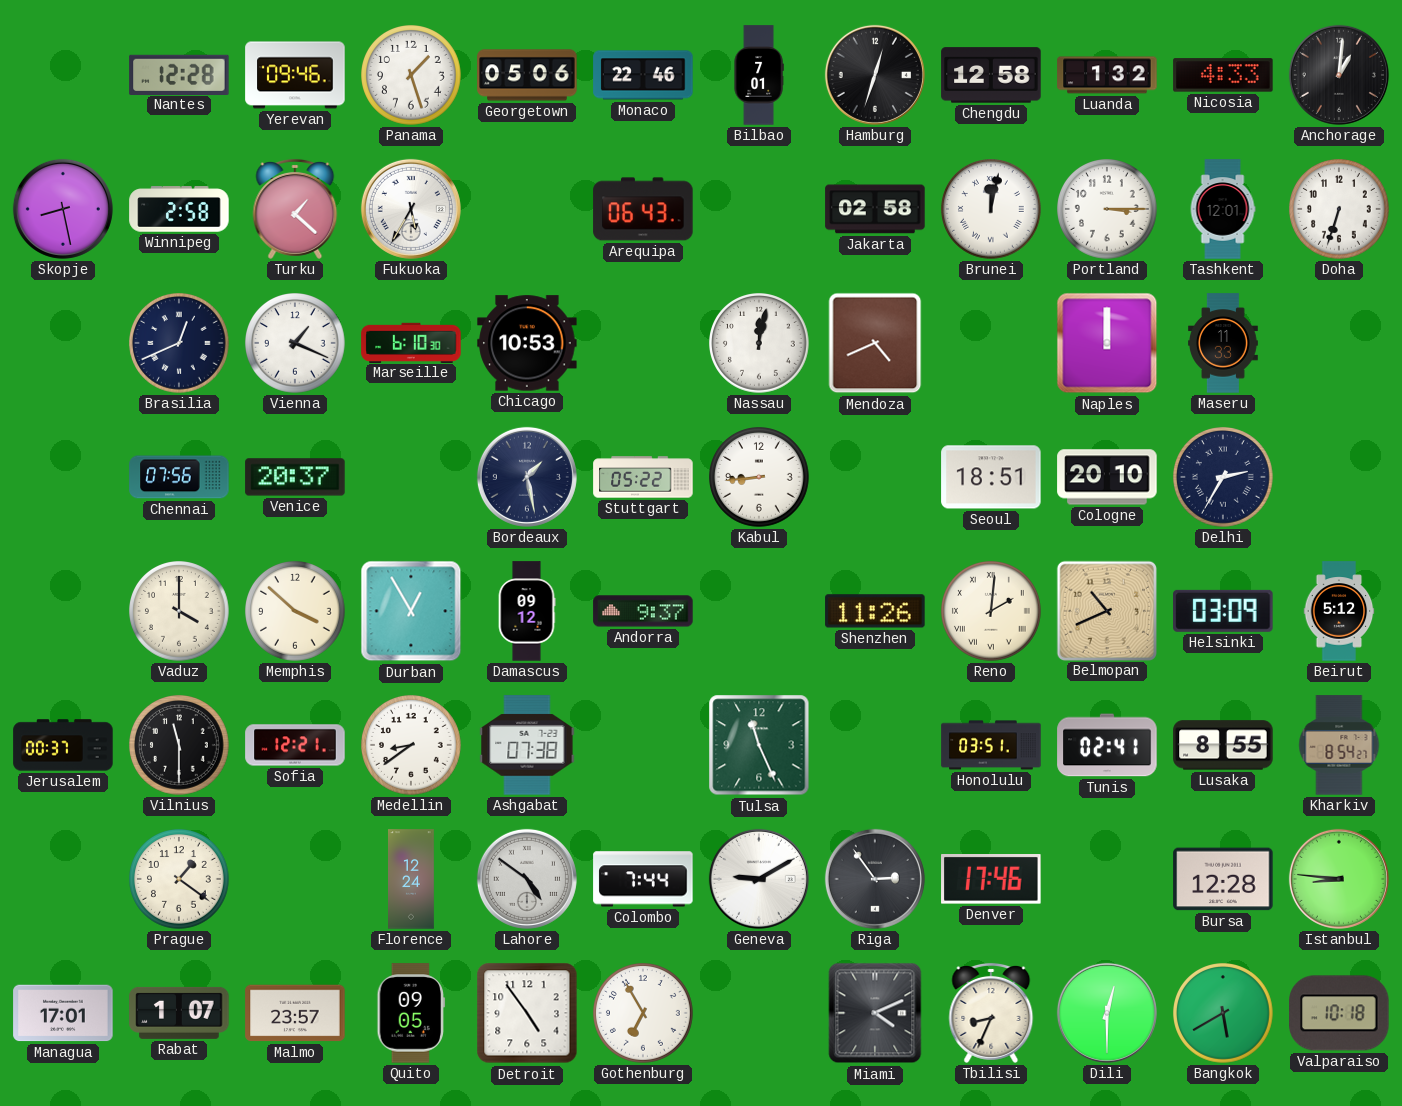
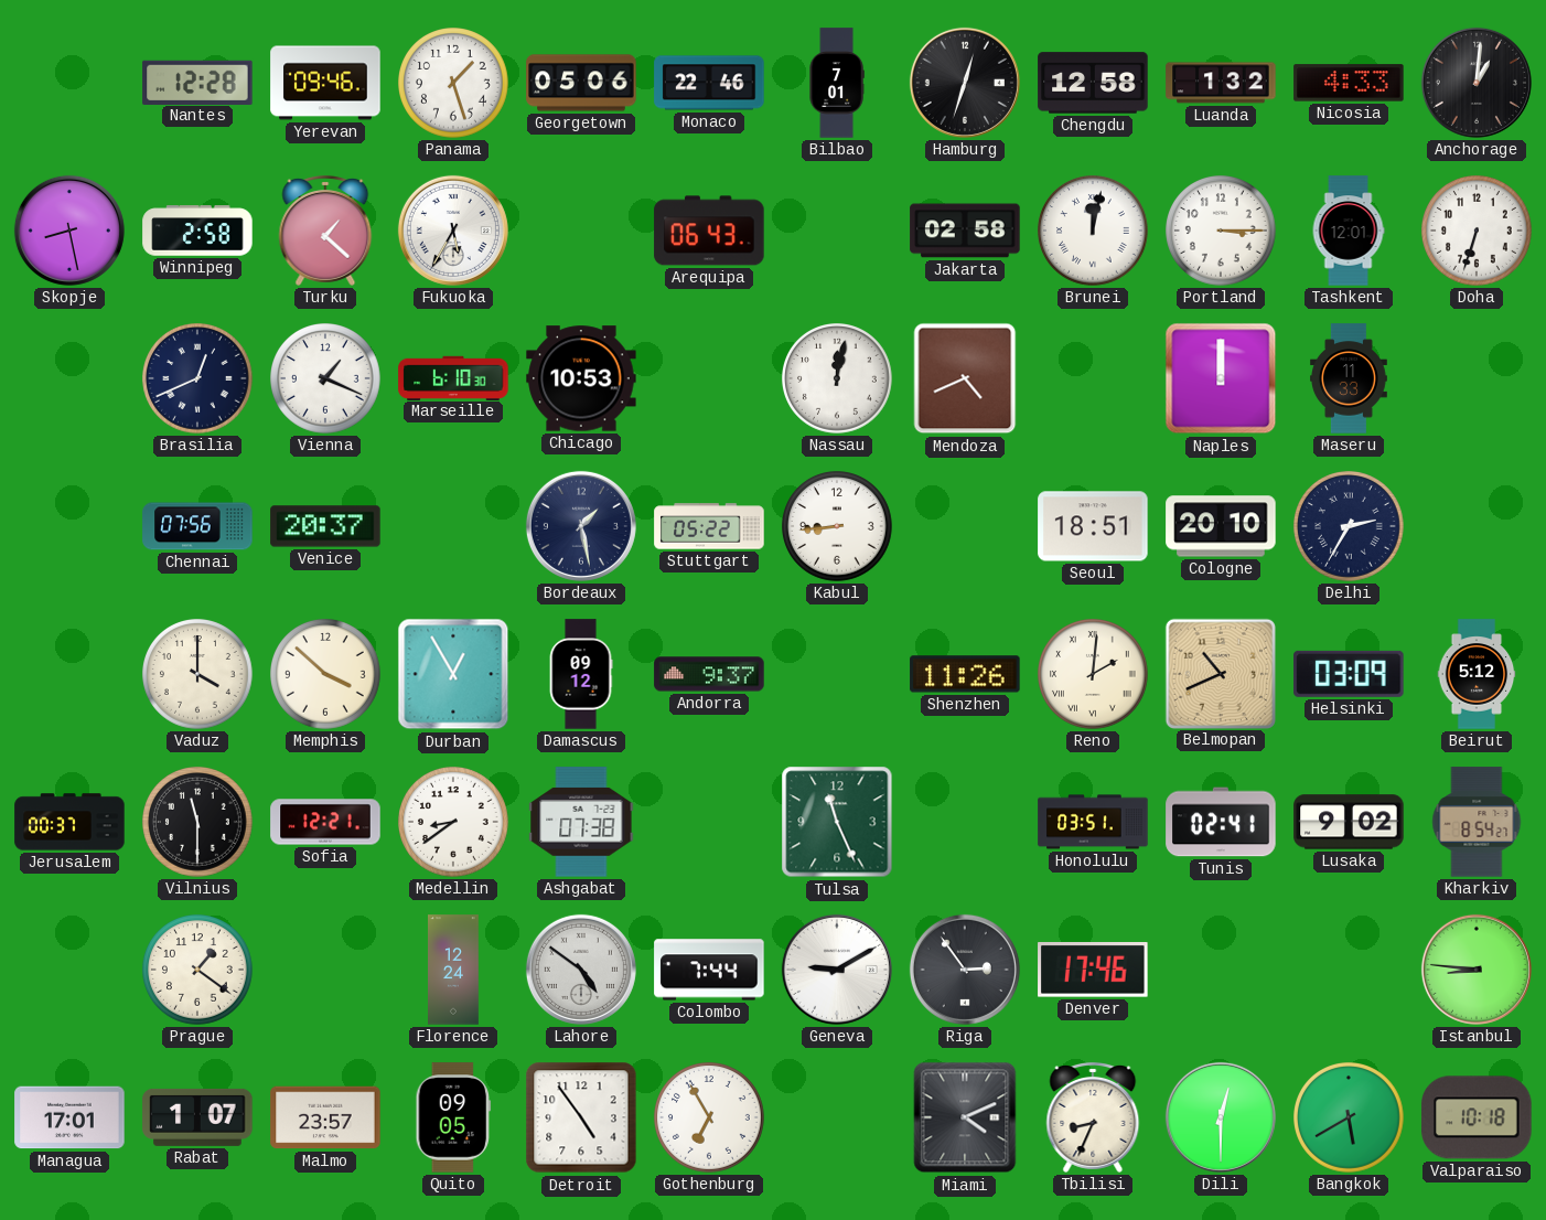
Lusaka: 8:55 -> 9:02
Bursa: 12:28 -> none
